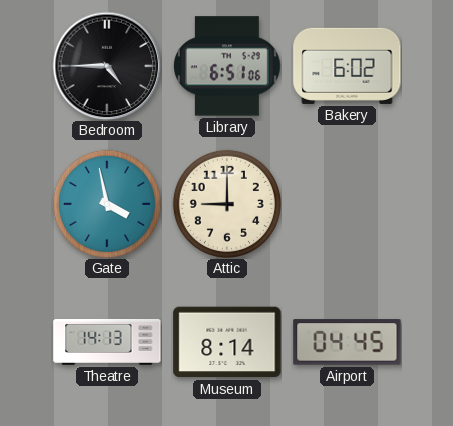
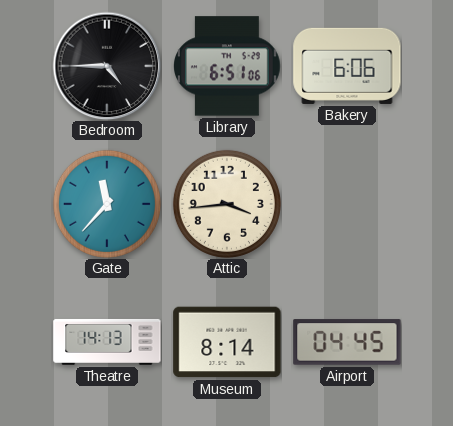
Bakery: 6:02 -> 6:06
Gate: 3:58 -> 11:37
Attic: 9:00 -> 3:44
